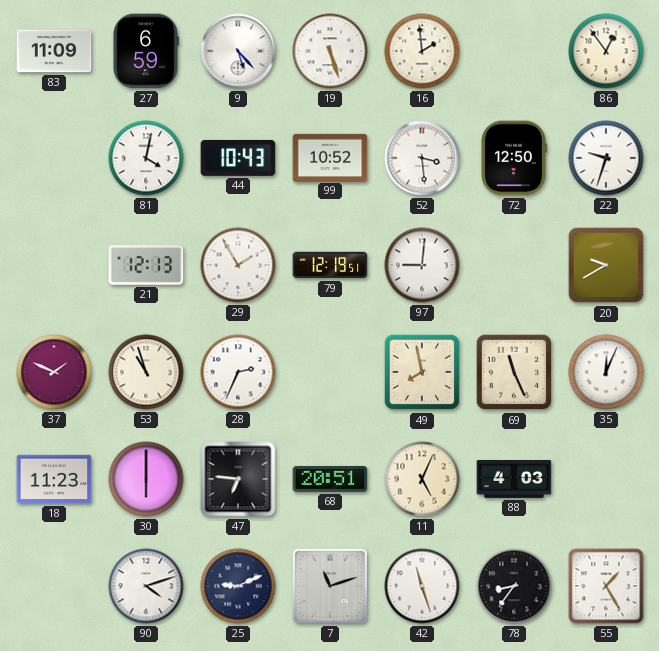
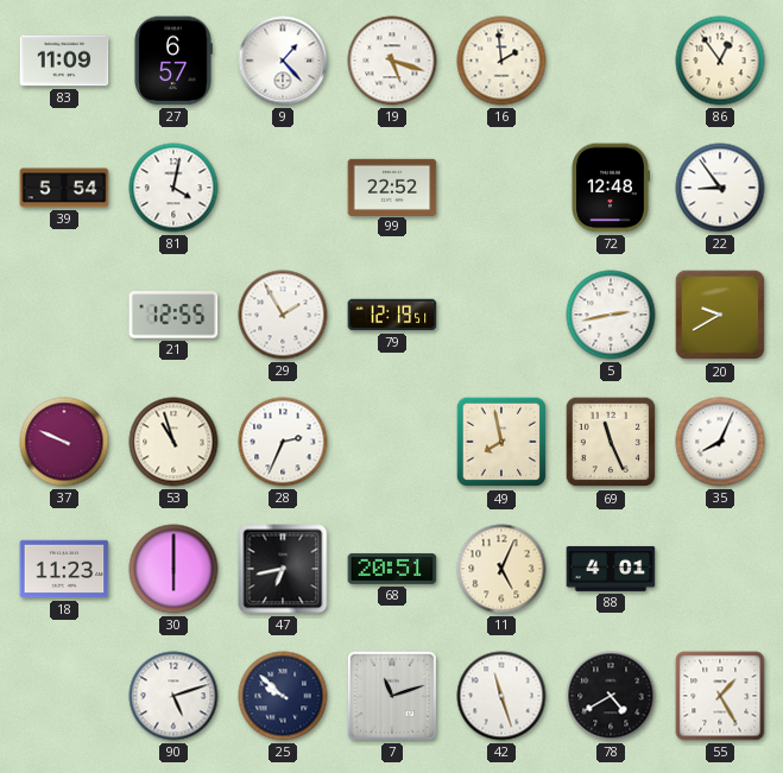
27: 6:59 -> 6:57
9: 5:23 -> 1:23
19: 5:27 -> 5:18
39: none -> 5:54
44: 10:43 -> none
99: 10:52 -> 22:52
52: 3:29 -> none
72: 12:50 -> 12:48
22: 9:33 -> 8:54
21: 12:13 -> 12:55
97: 9:01 -> none
5: none -> 2:43
37: 1:49 -> 9:49
35: 12:04 -> 8:04
47: 6:46 -> 6:43
88: 4:03 -> 4:01
90: 4:12 -> 5:12
25: 9:11 -> 9:52
78: 8:36 -> 4:40
